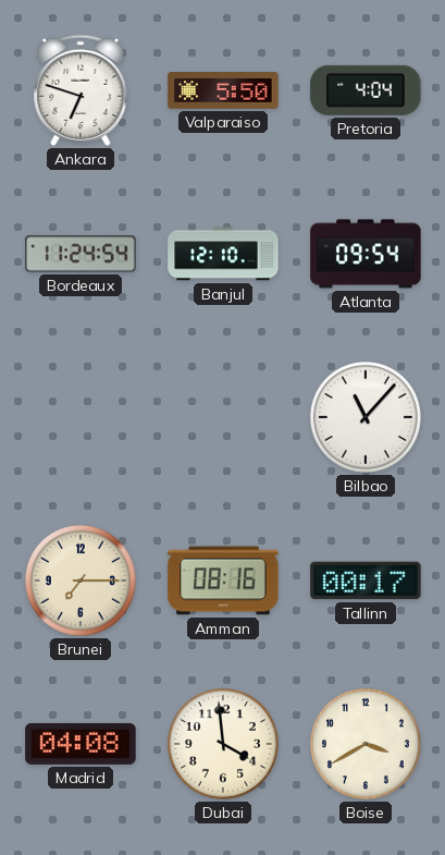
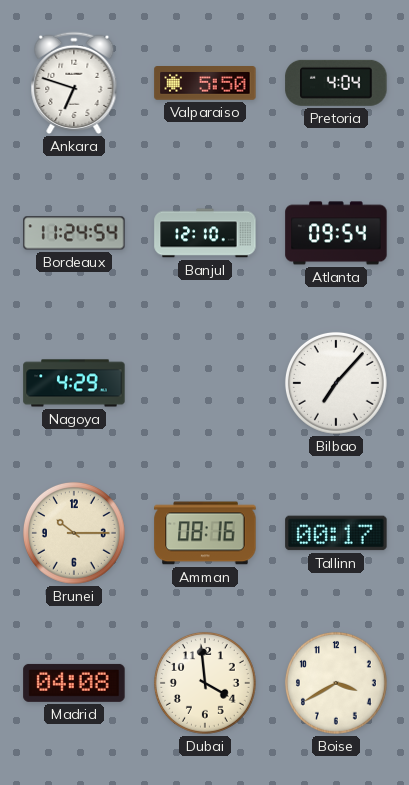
Nagoya: none -> 4:29
Bilbao: 11:07 -> 7:07
Brunei: 7:15 -> 10:15
